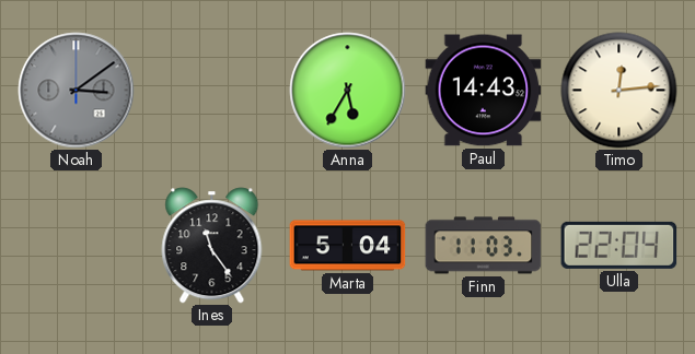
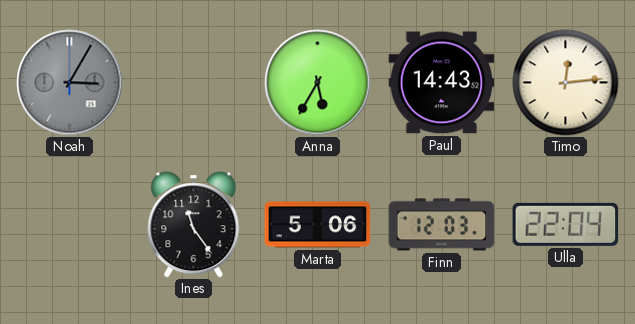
Noah: 3:09 -> 3:05
Marta: 5:04 -> 5:06
Finn: 11:03 -> 12:03
